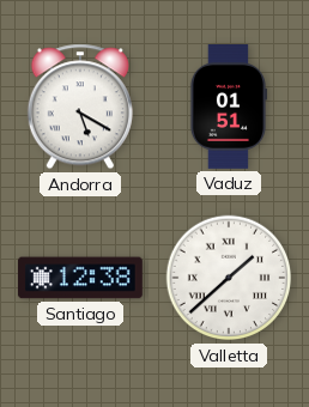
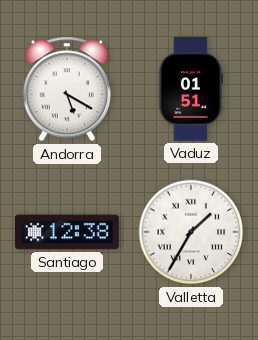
Valletta: 1:38 -> 1:35
